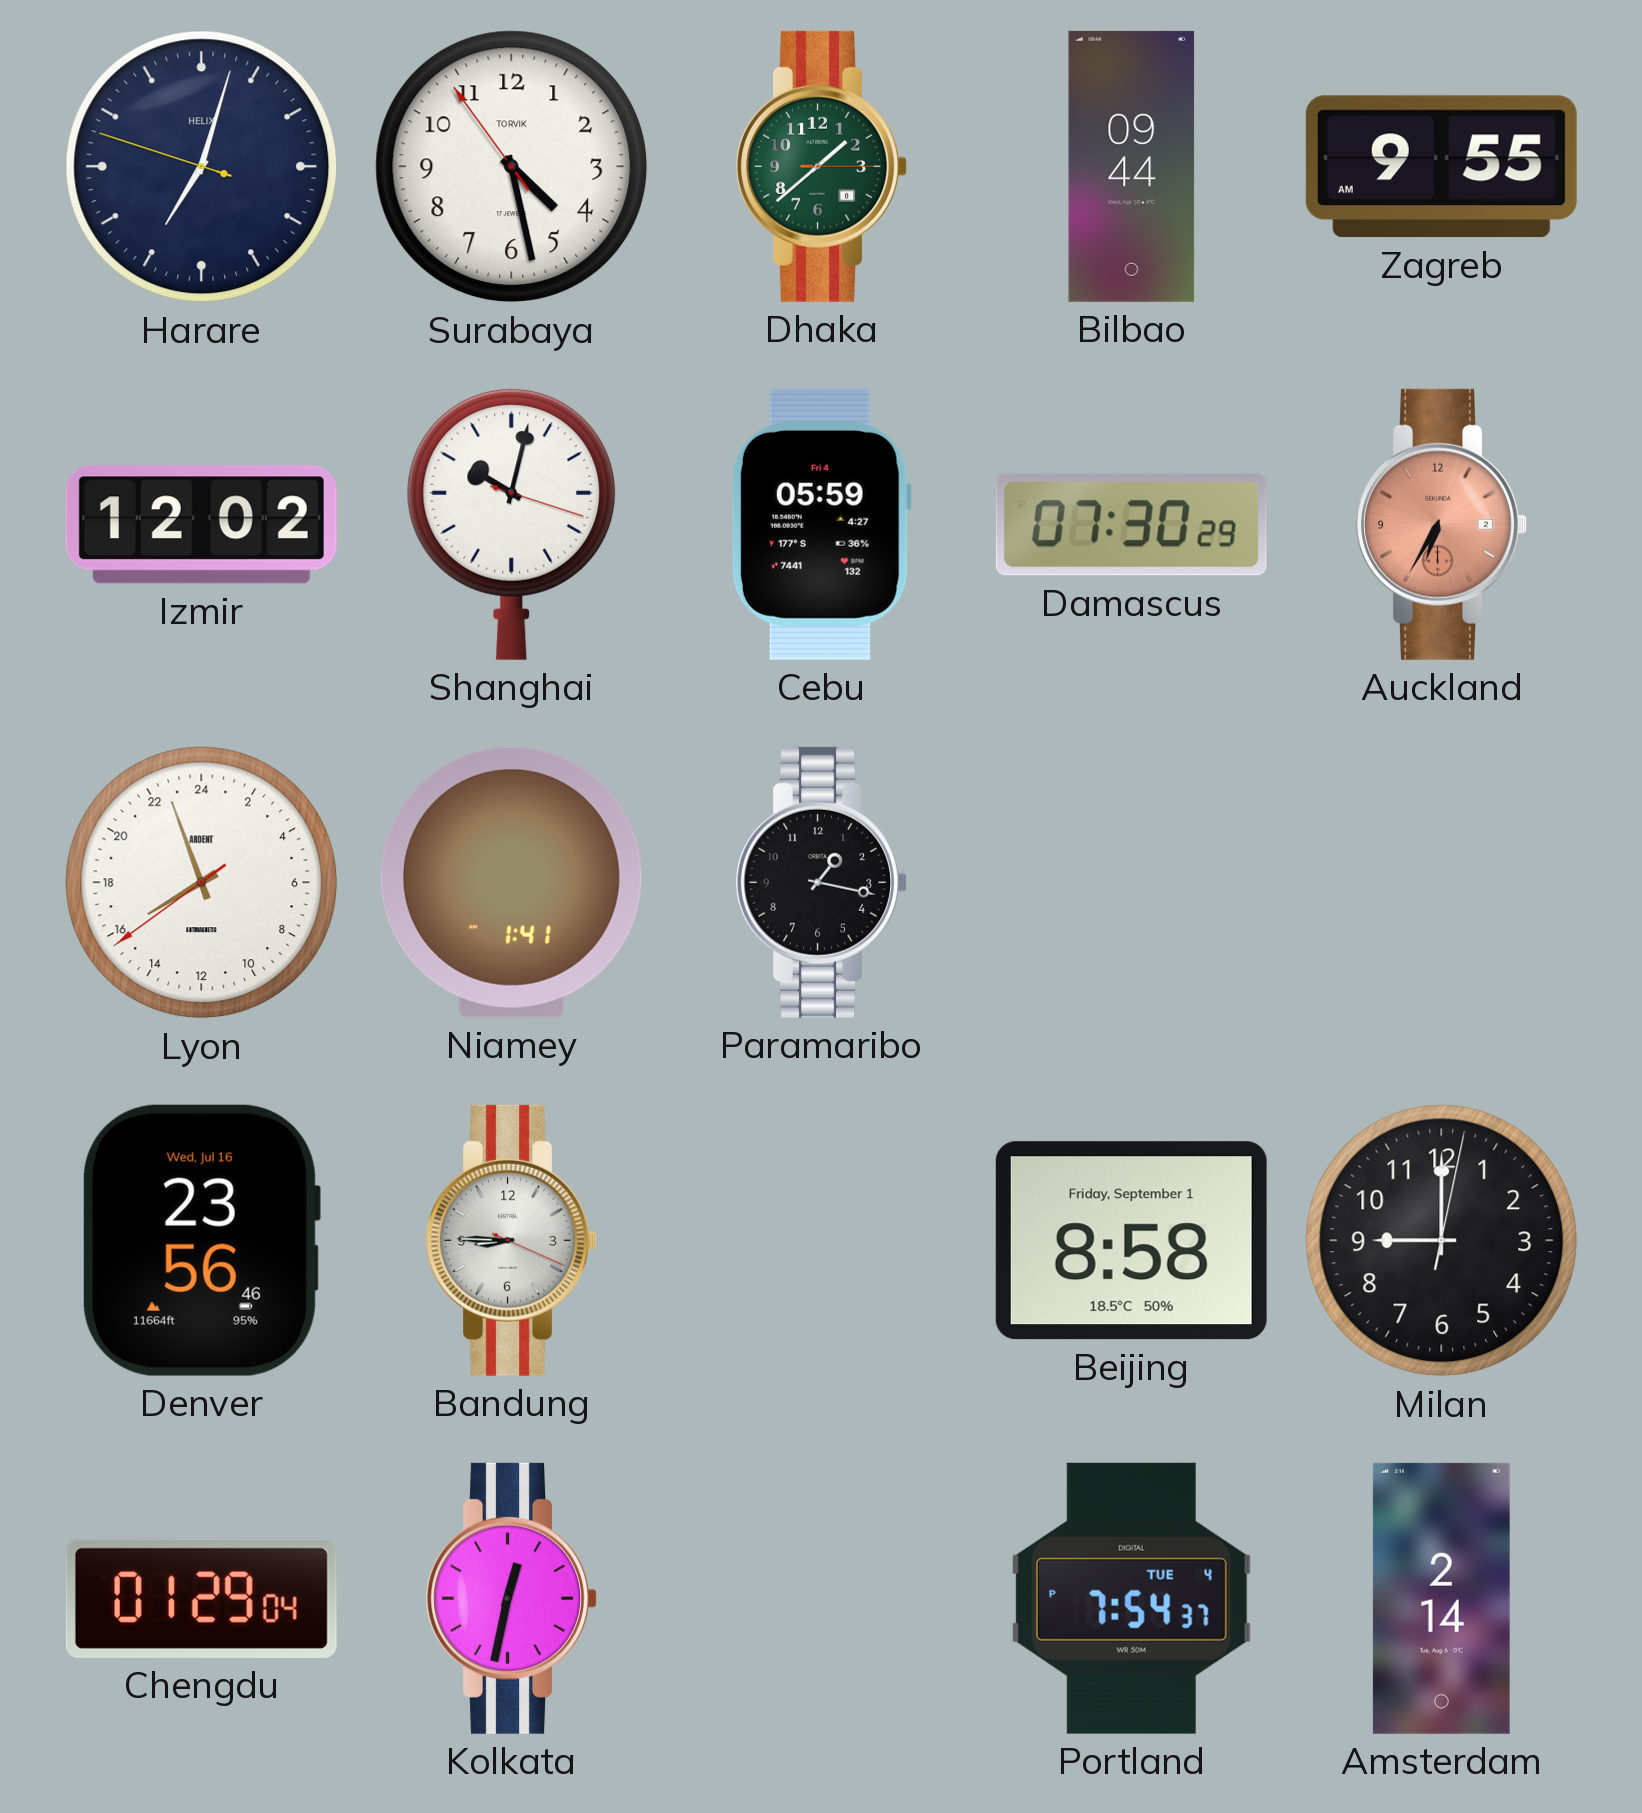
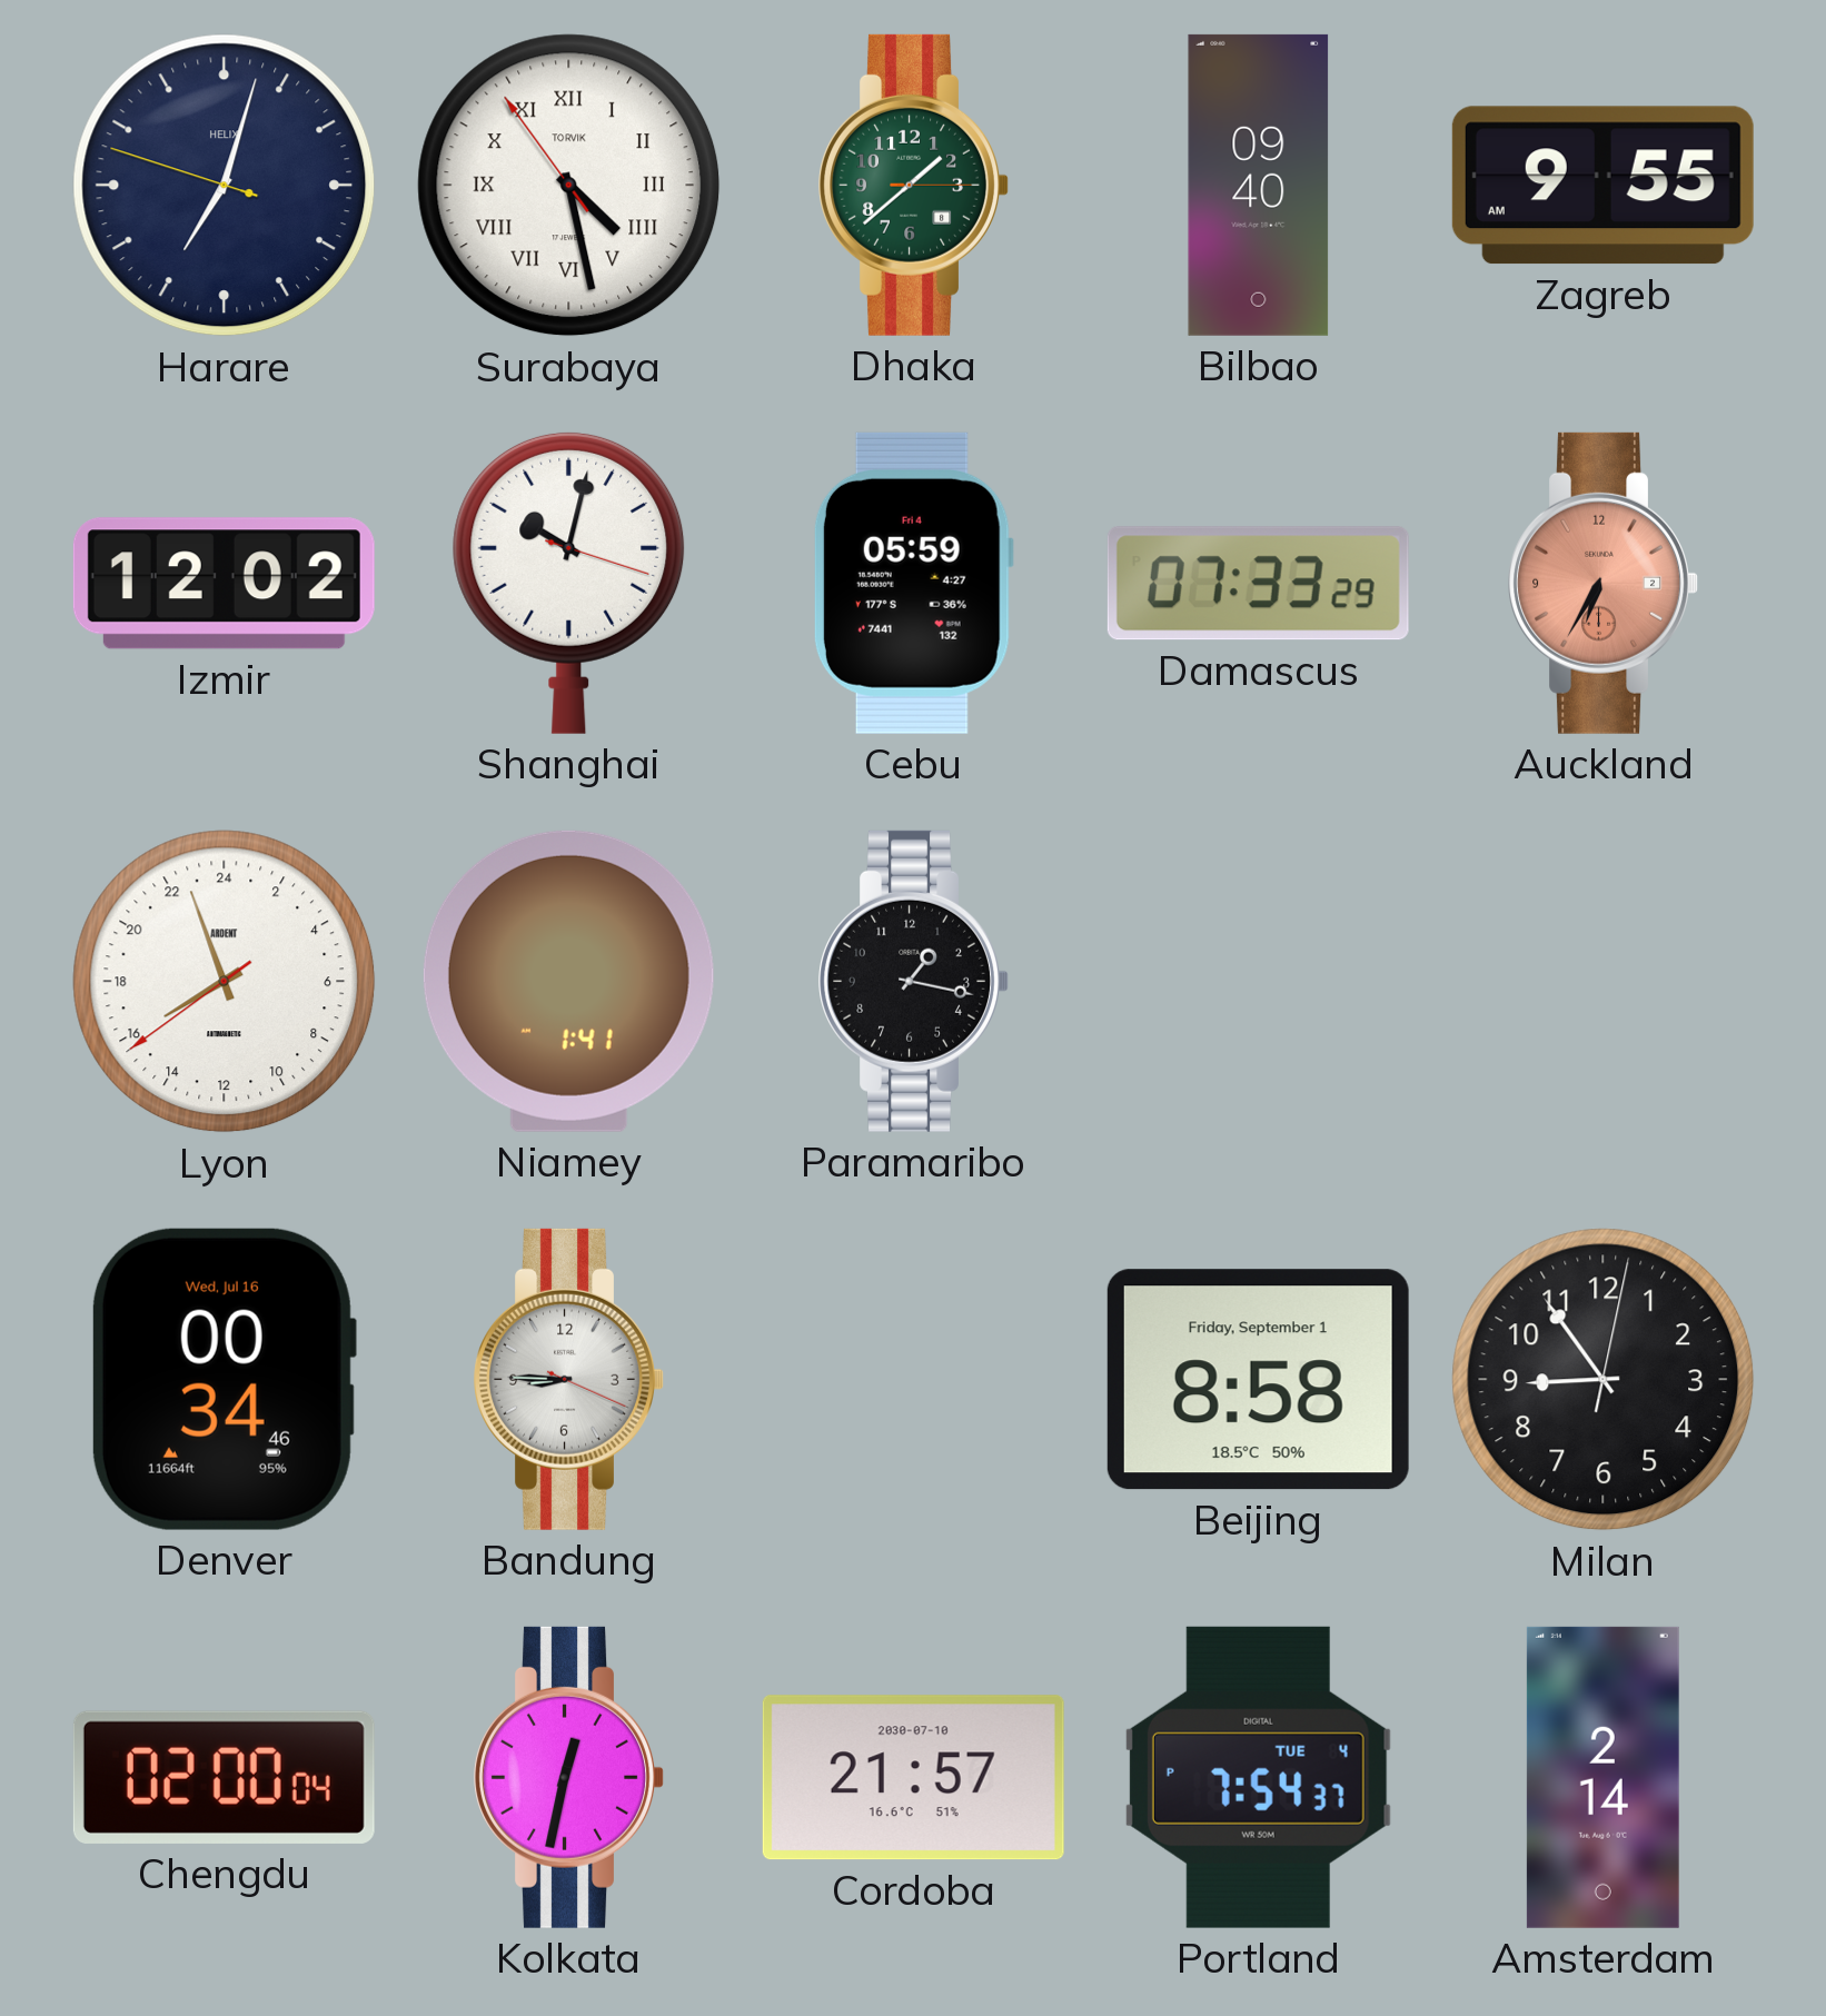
Surabaya numerals: Arabic -> Roman
Bilbao: 09:44 -> 09:40
Damascus: 07:30 -> 07:33
Denver: 23:56 -> 00:34
Milan: 9:00 -> 8:54
Chengdu: 01:29 -> 02:00
Cordoba: none -> 21:57
